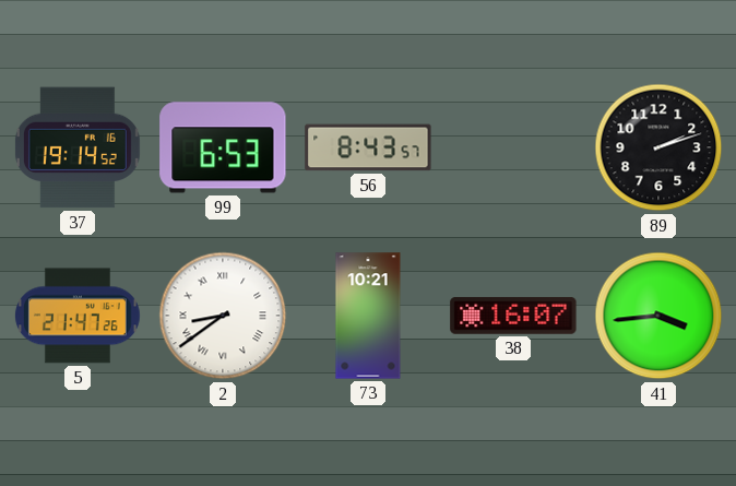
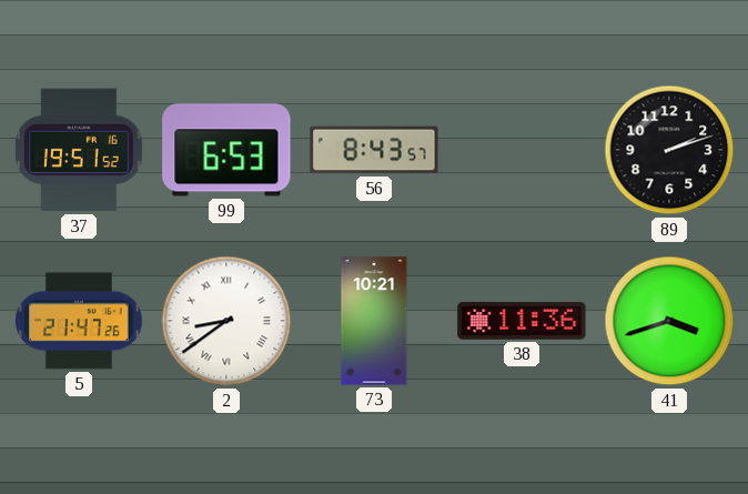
37: 19:14 -> 19:51
38: 16:07 -> 11:36
41: 3:44 -> 3:42
